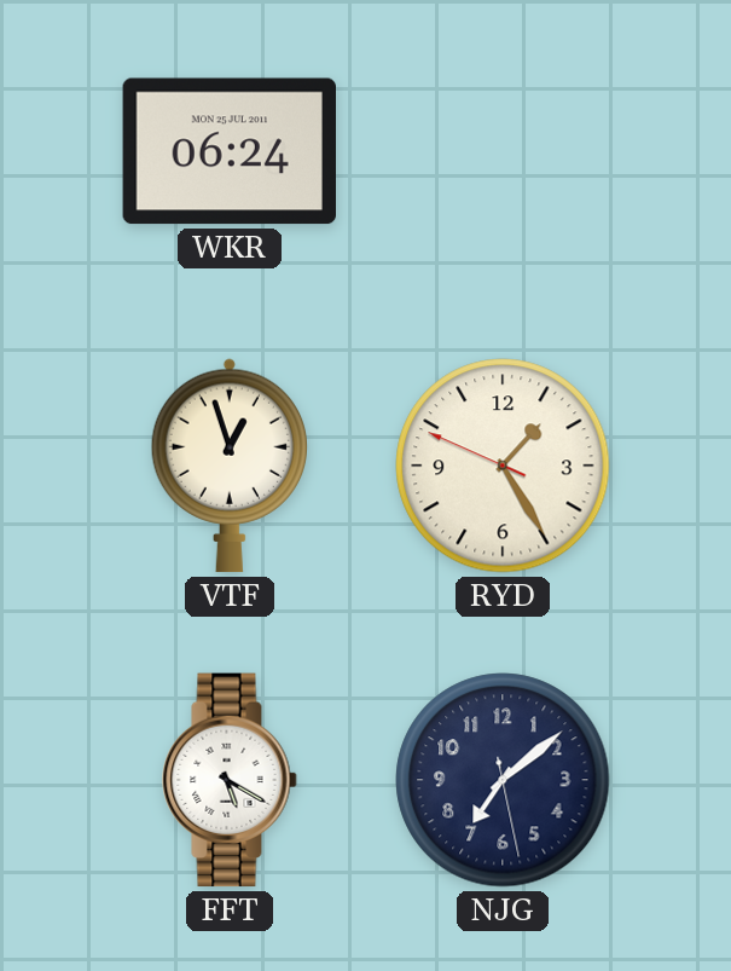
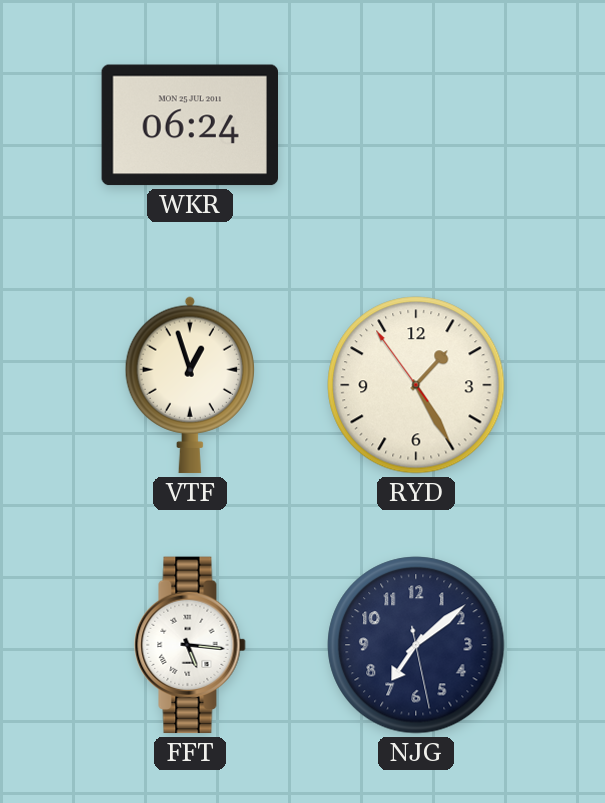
RYD: 1:24:49 -> 1:24:54
FFT: 5:20 -> 5:16
